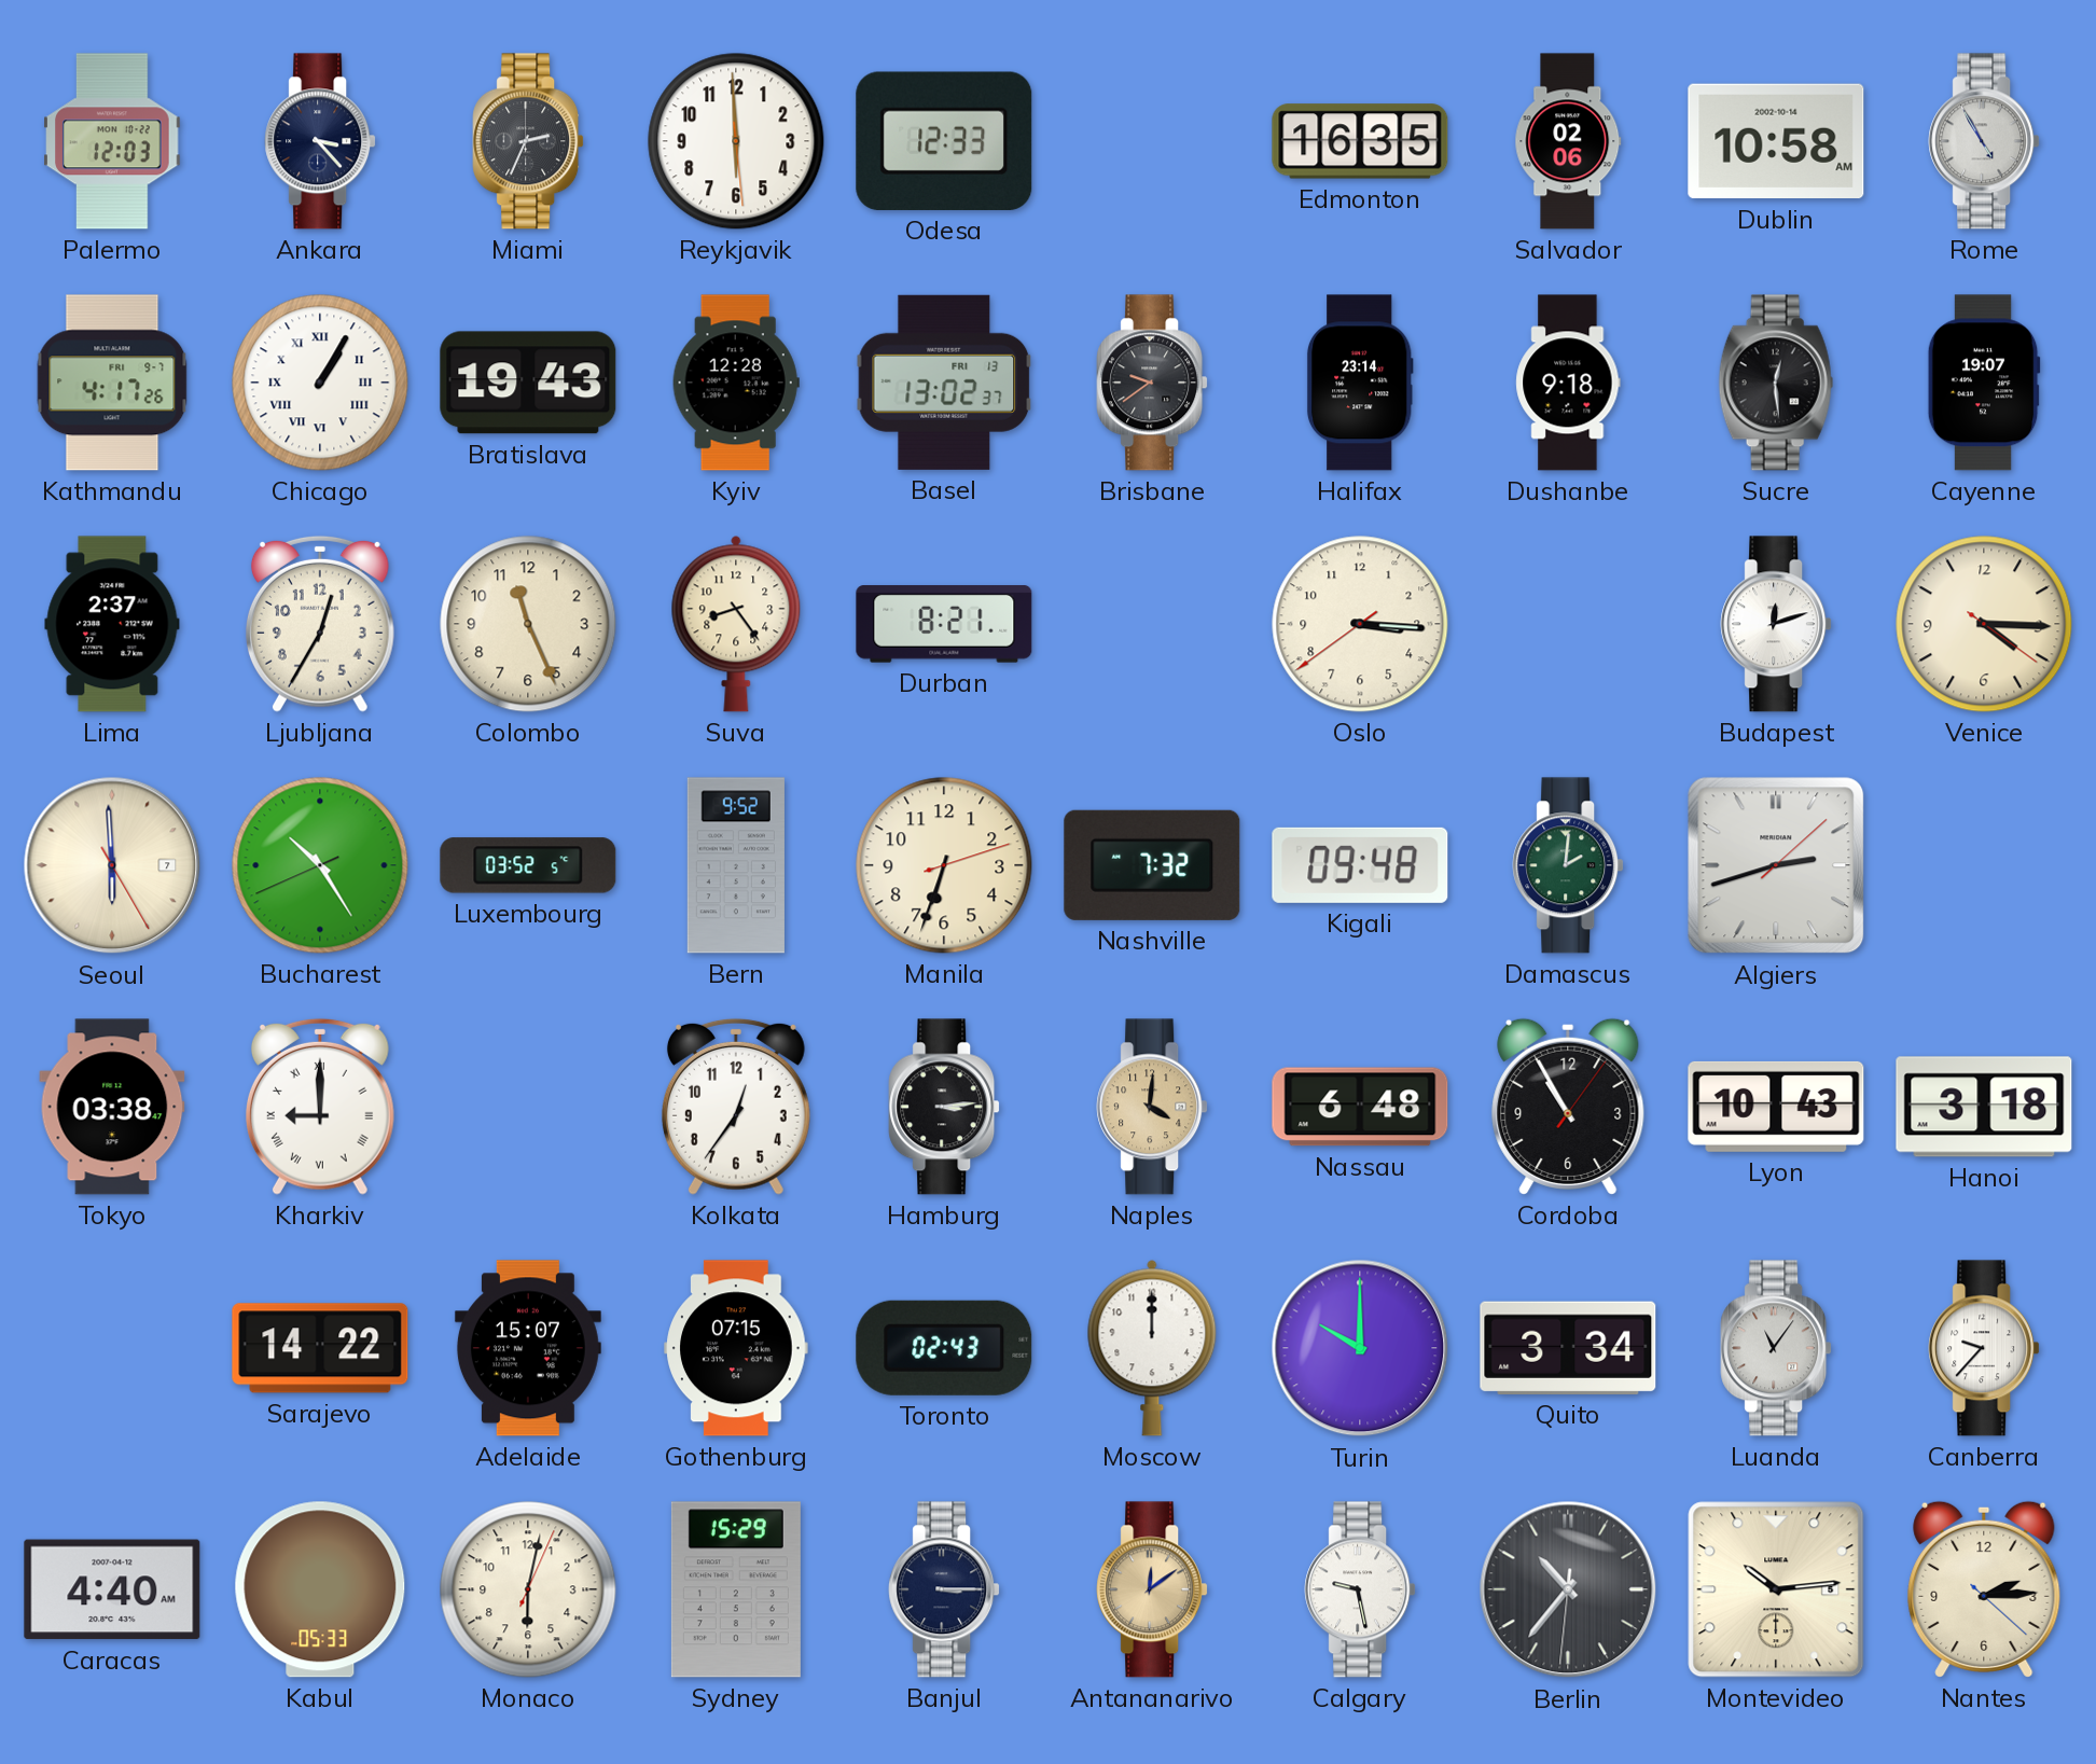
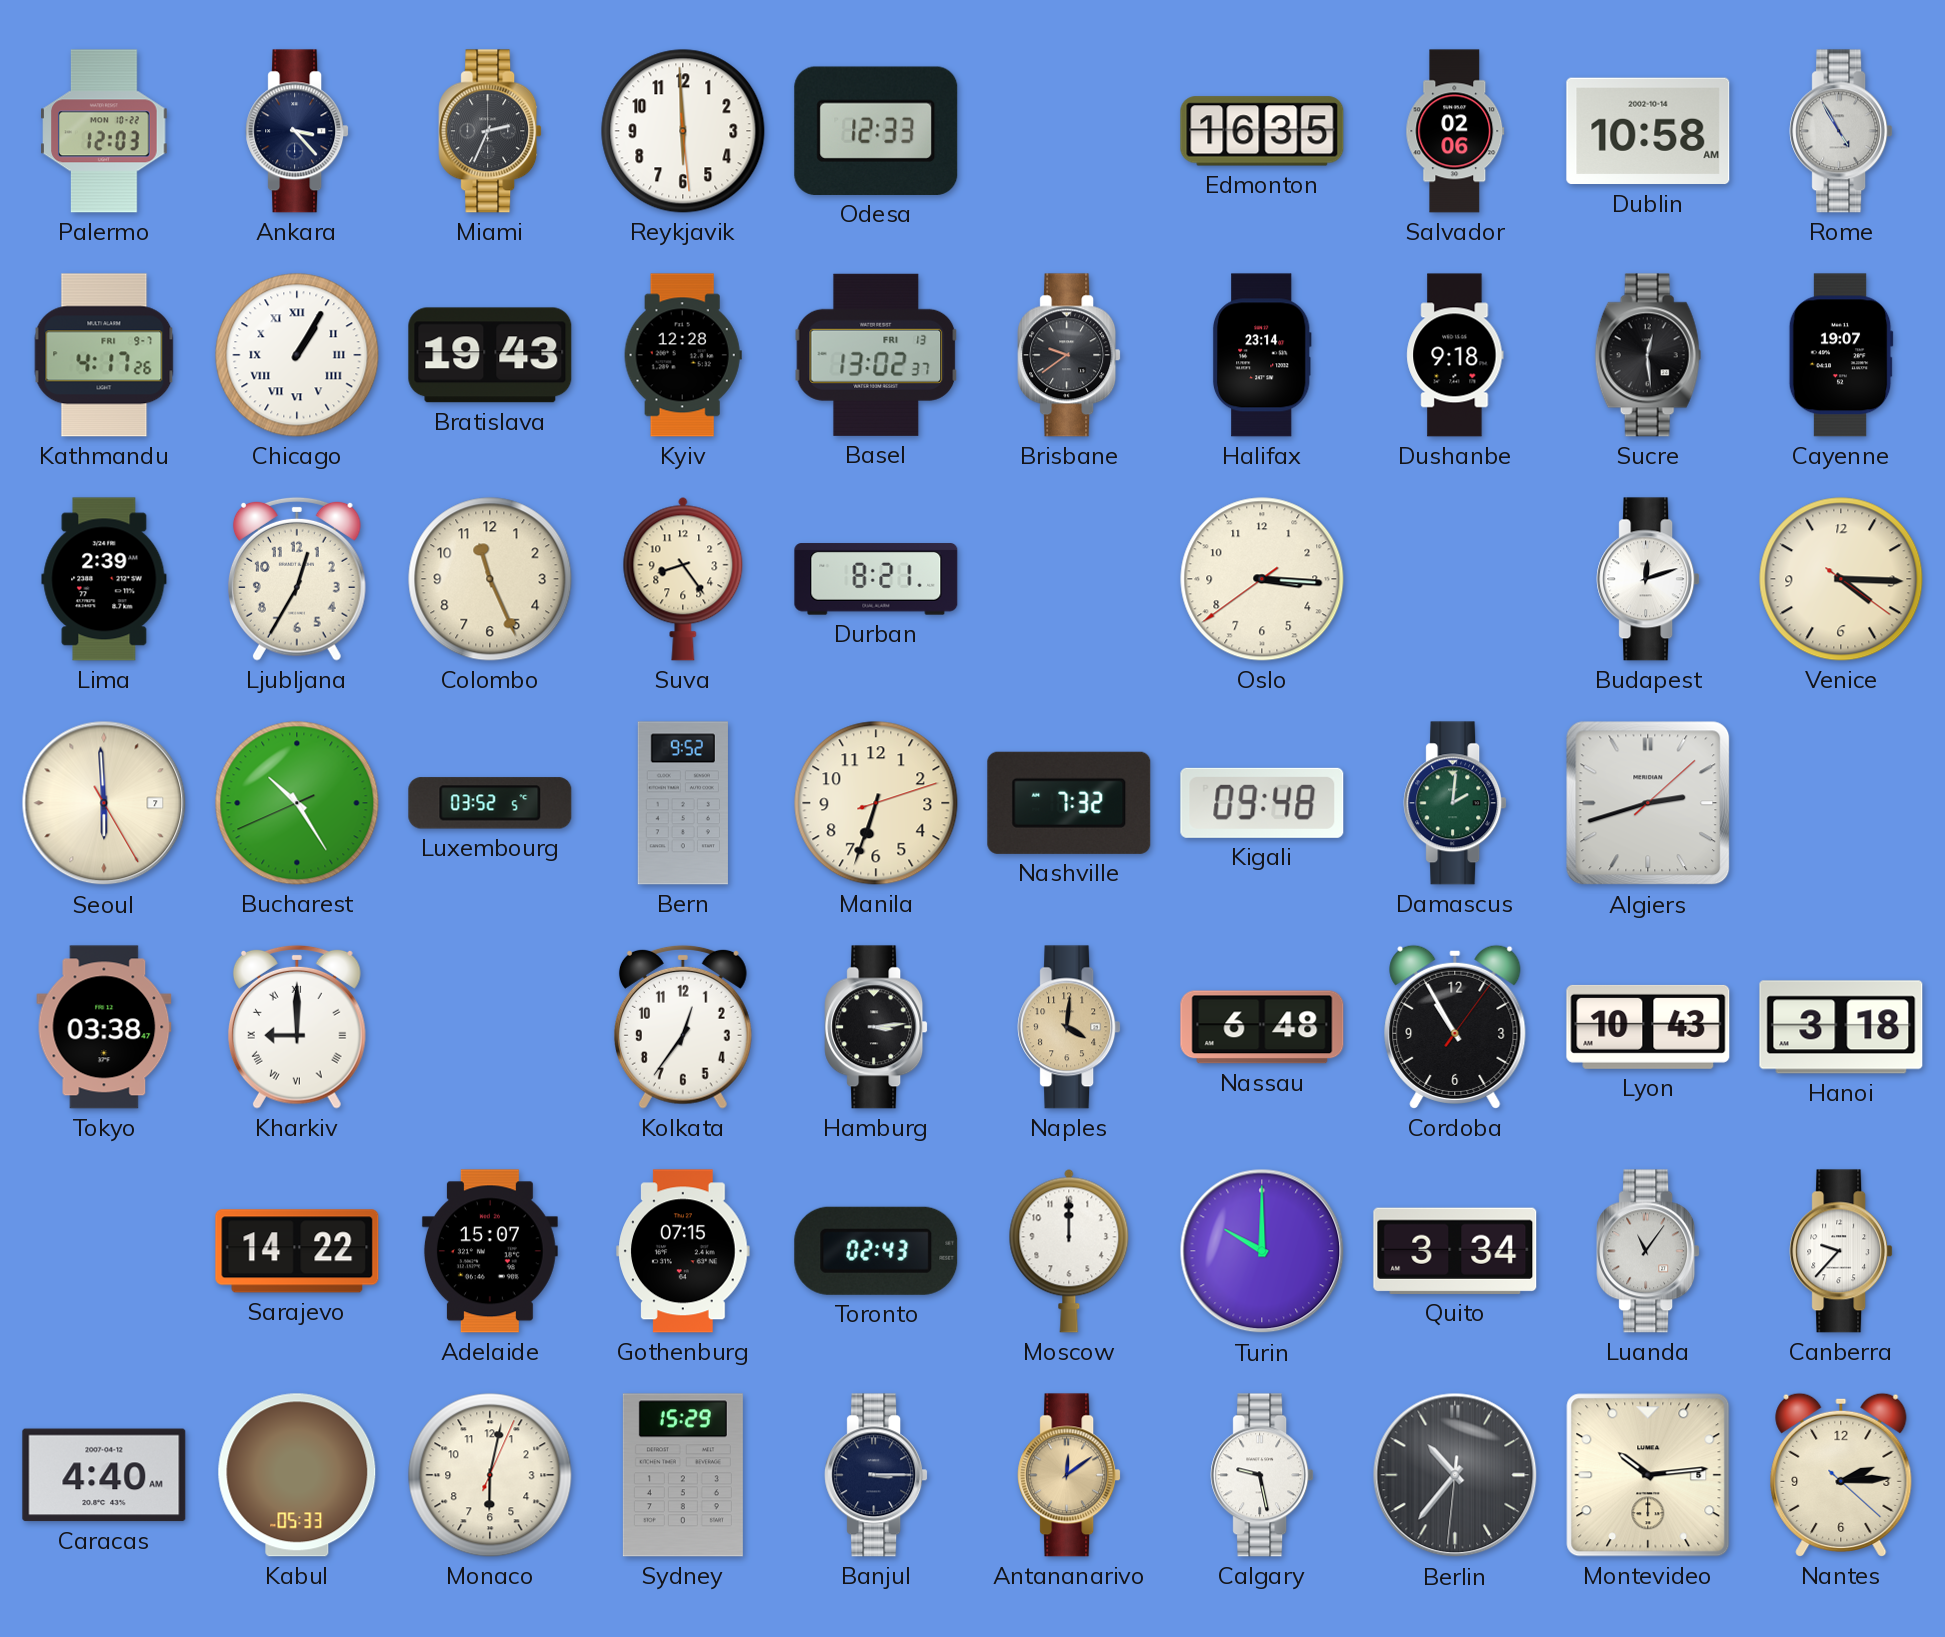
Lima: 2:37 -> 2:39
